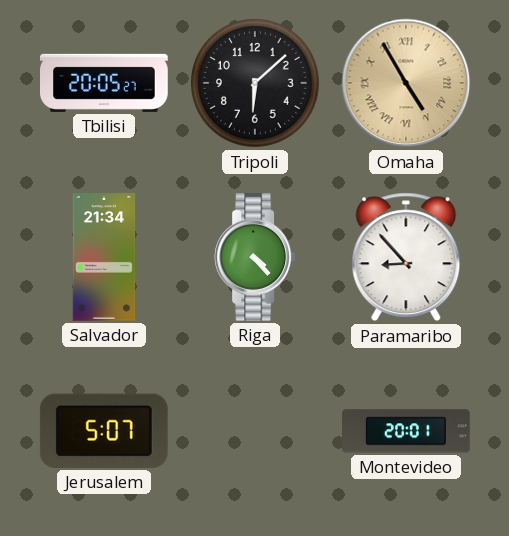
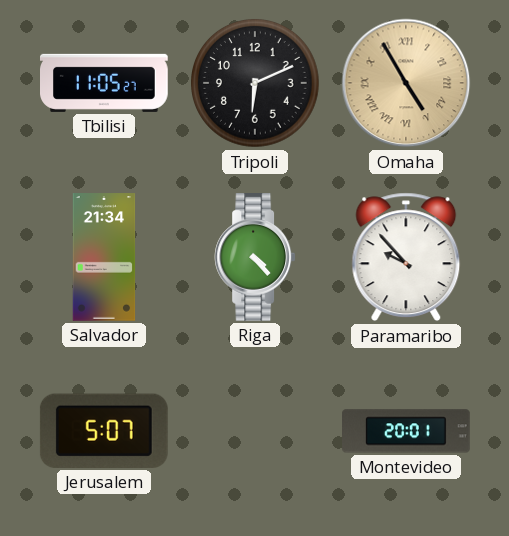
Tbilisi: 20:05 -> 11:05
Tripoli: 6:08 -> 6:11
Paramaribo: 8:53 -> 9:53
